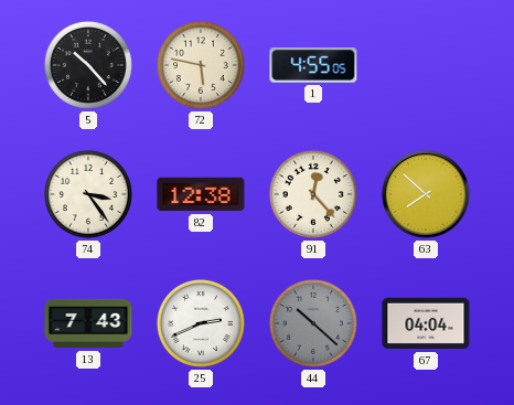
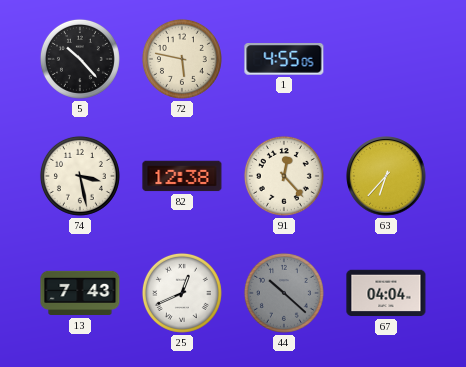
74: 3:24 -> 3:28
63: 7:52 -> 6:37
25: 2:41 -> 12:41
